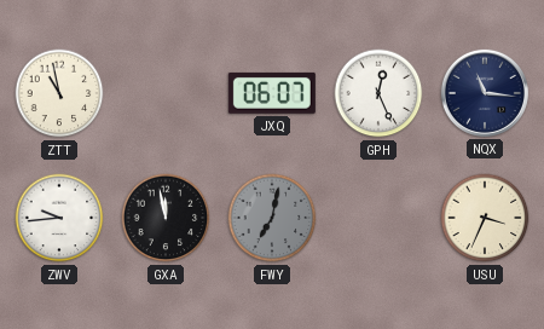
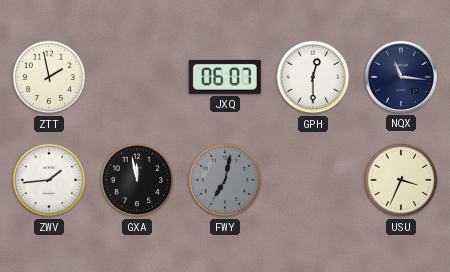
ZTT: 10:58 -> 1:58
GPH: 12:26 -> 12:30
ZWV: 9:44 -> 1:44
